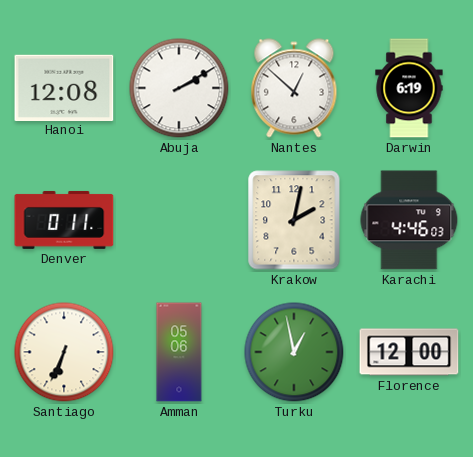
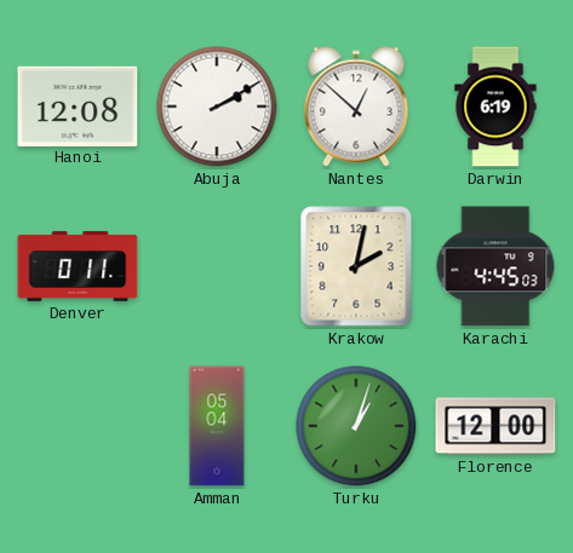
Karachi: 4:46 -> 4:45
Santiago: 6:34 -> none
Amman: 05:06 -> 05:04
Turku: 12:58 -> 1:03
